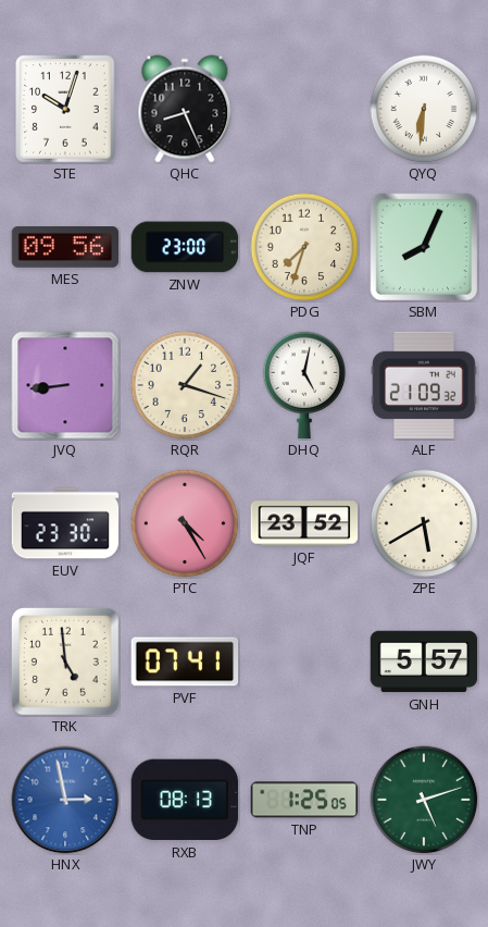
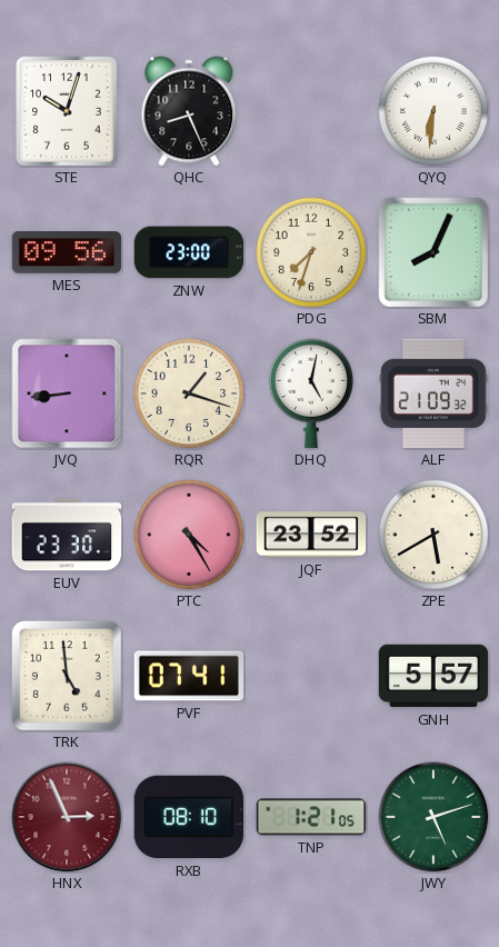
HNX: 2:58 -> 2:56
HNX dial: blue -> burgundy
RXB: 08:13 -> 08:10
TNP: 1:25 -> 1:21
